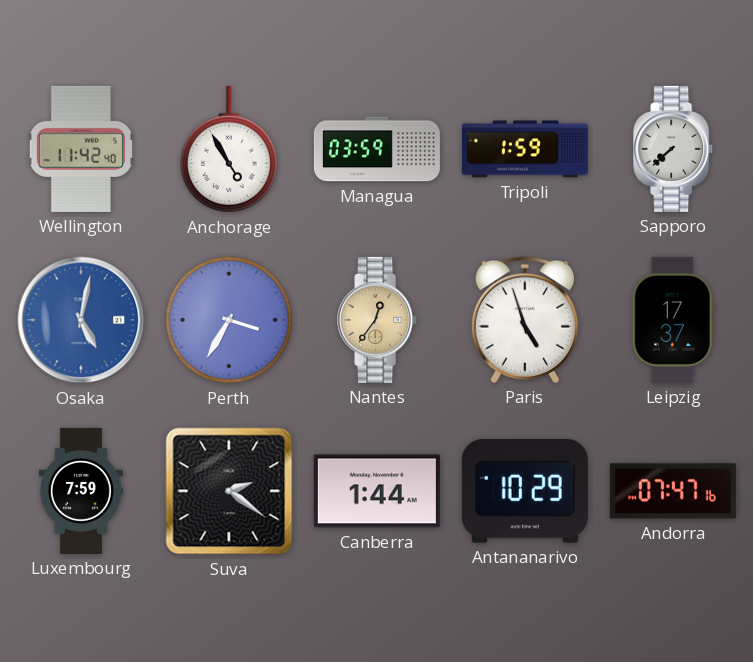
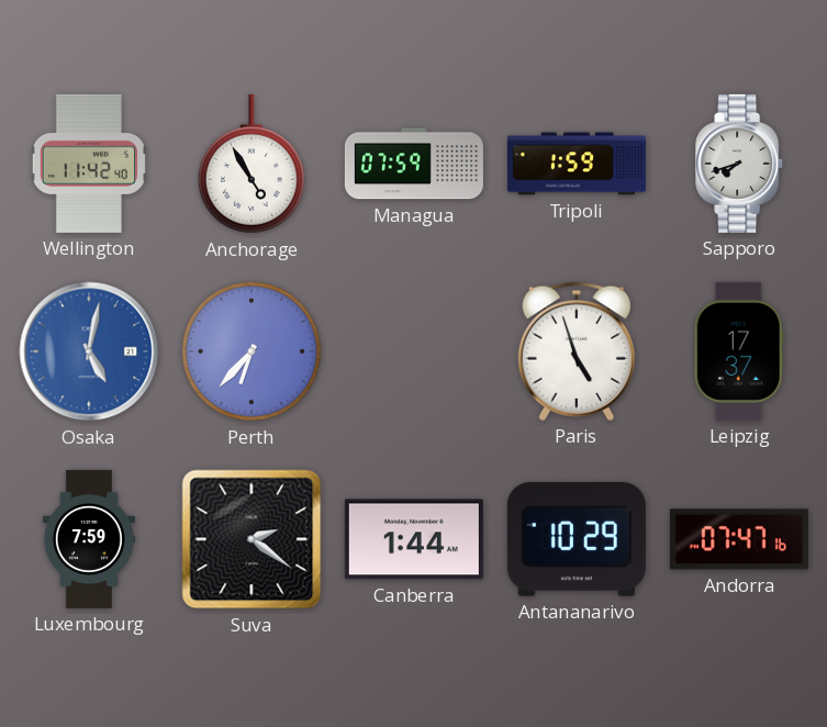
Managua: 03:59 -> 07:59
Sapporo: 7:38 -> 7:42
Perth: 3:35 -> 6:37
Nantes: 12:36 -> none
